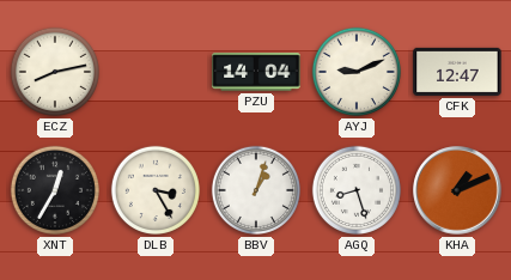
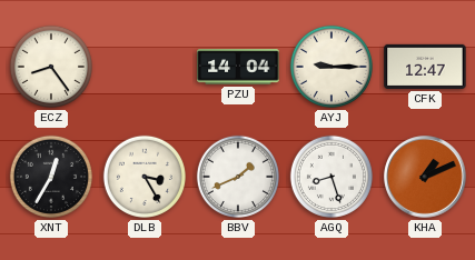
ECZ: 8:13 -> 8:24
AYJ: 9:11 -> 9:15
BBV: 1:03 -> 1:41
